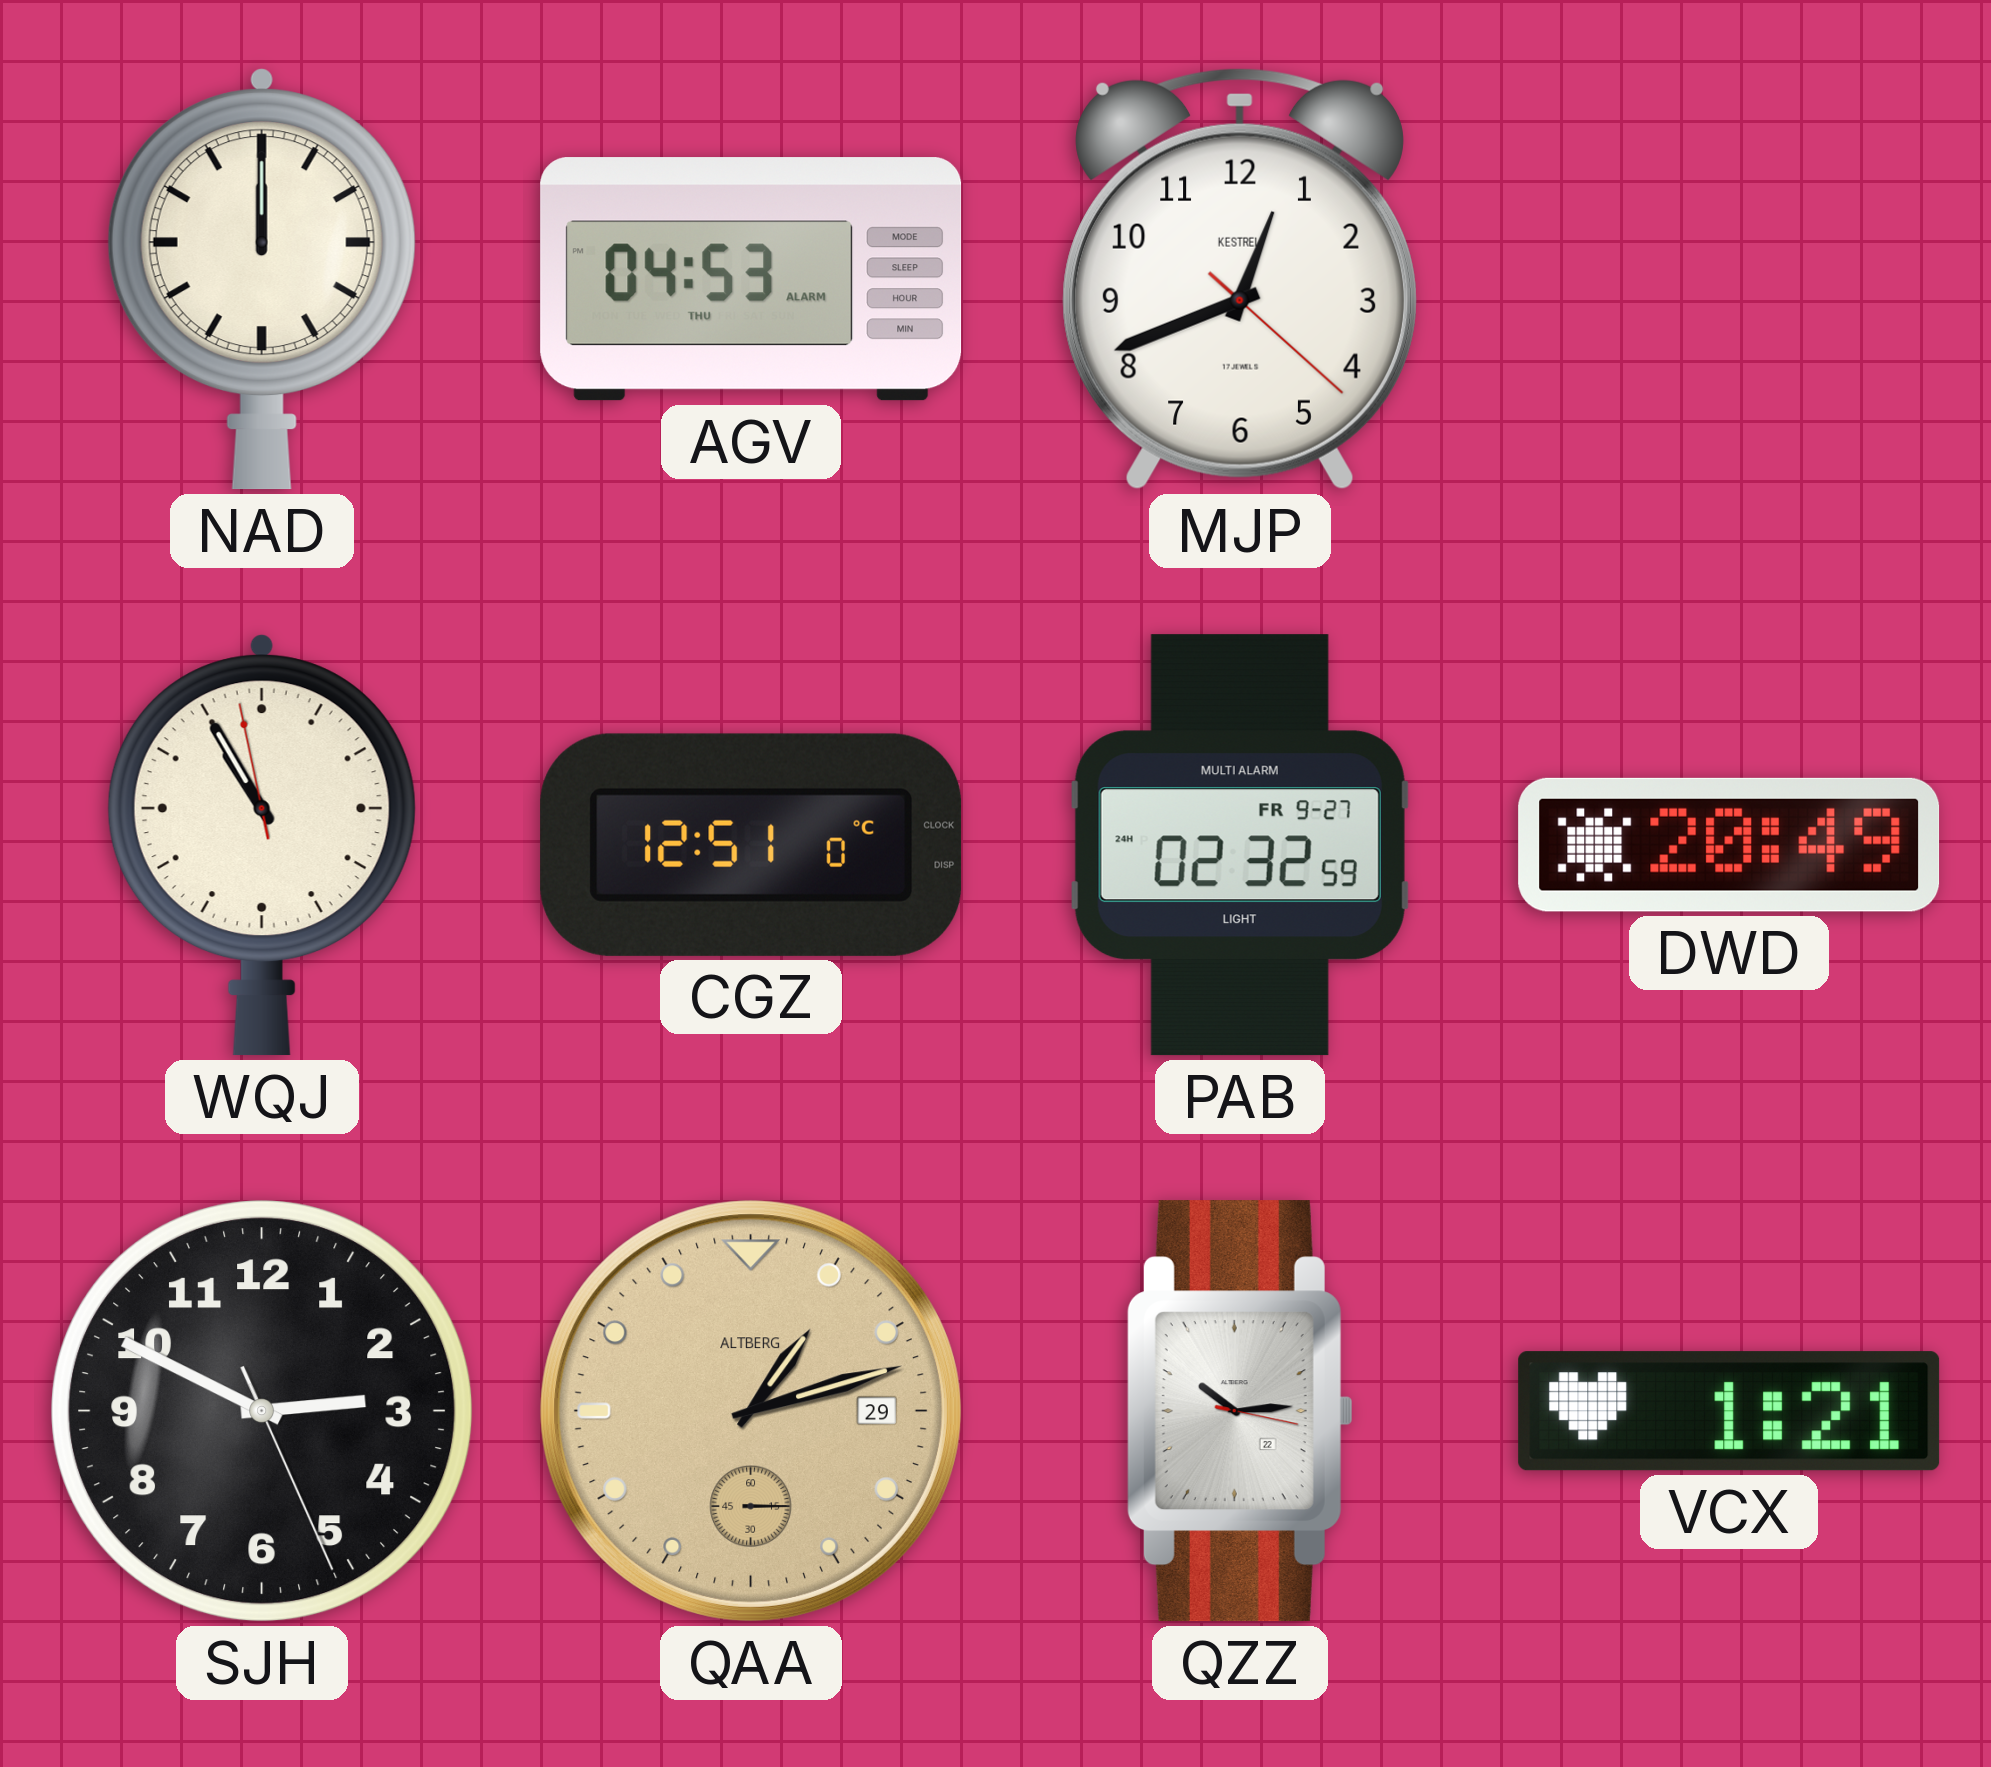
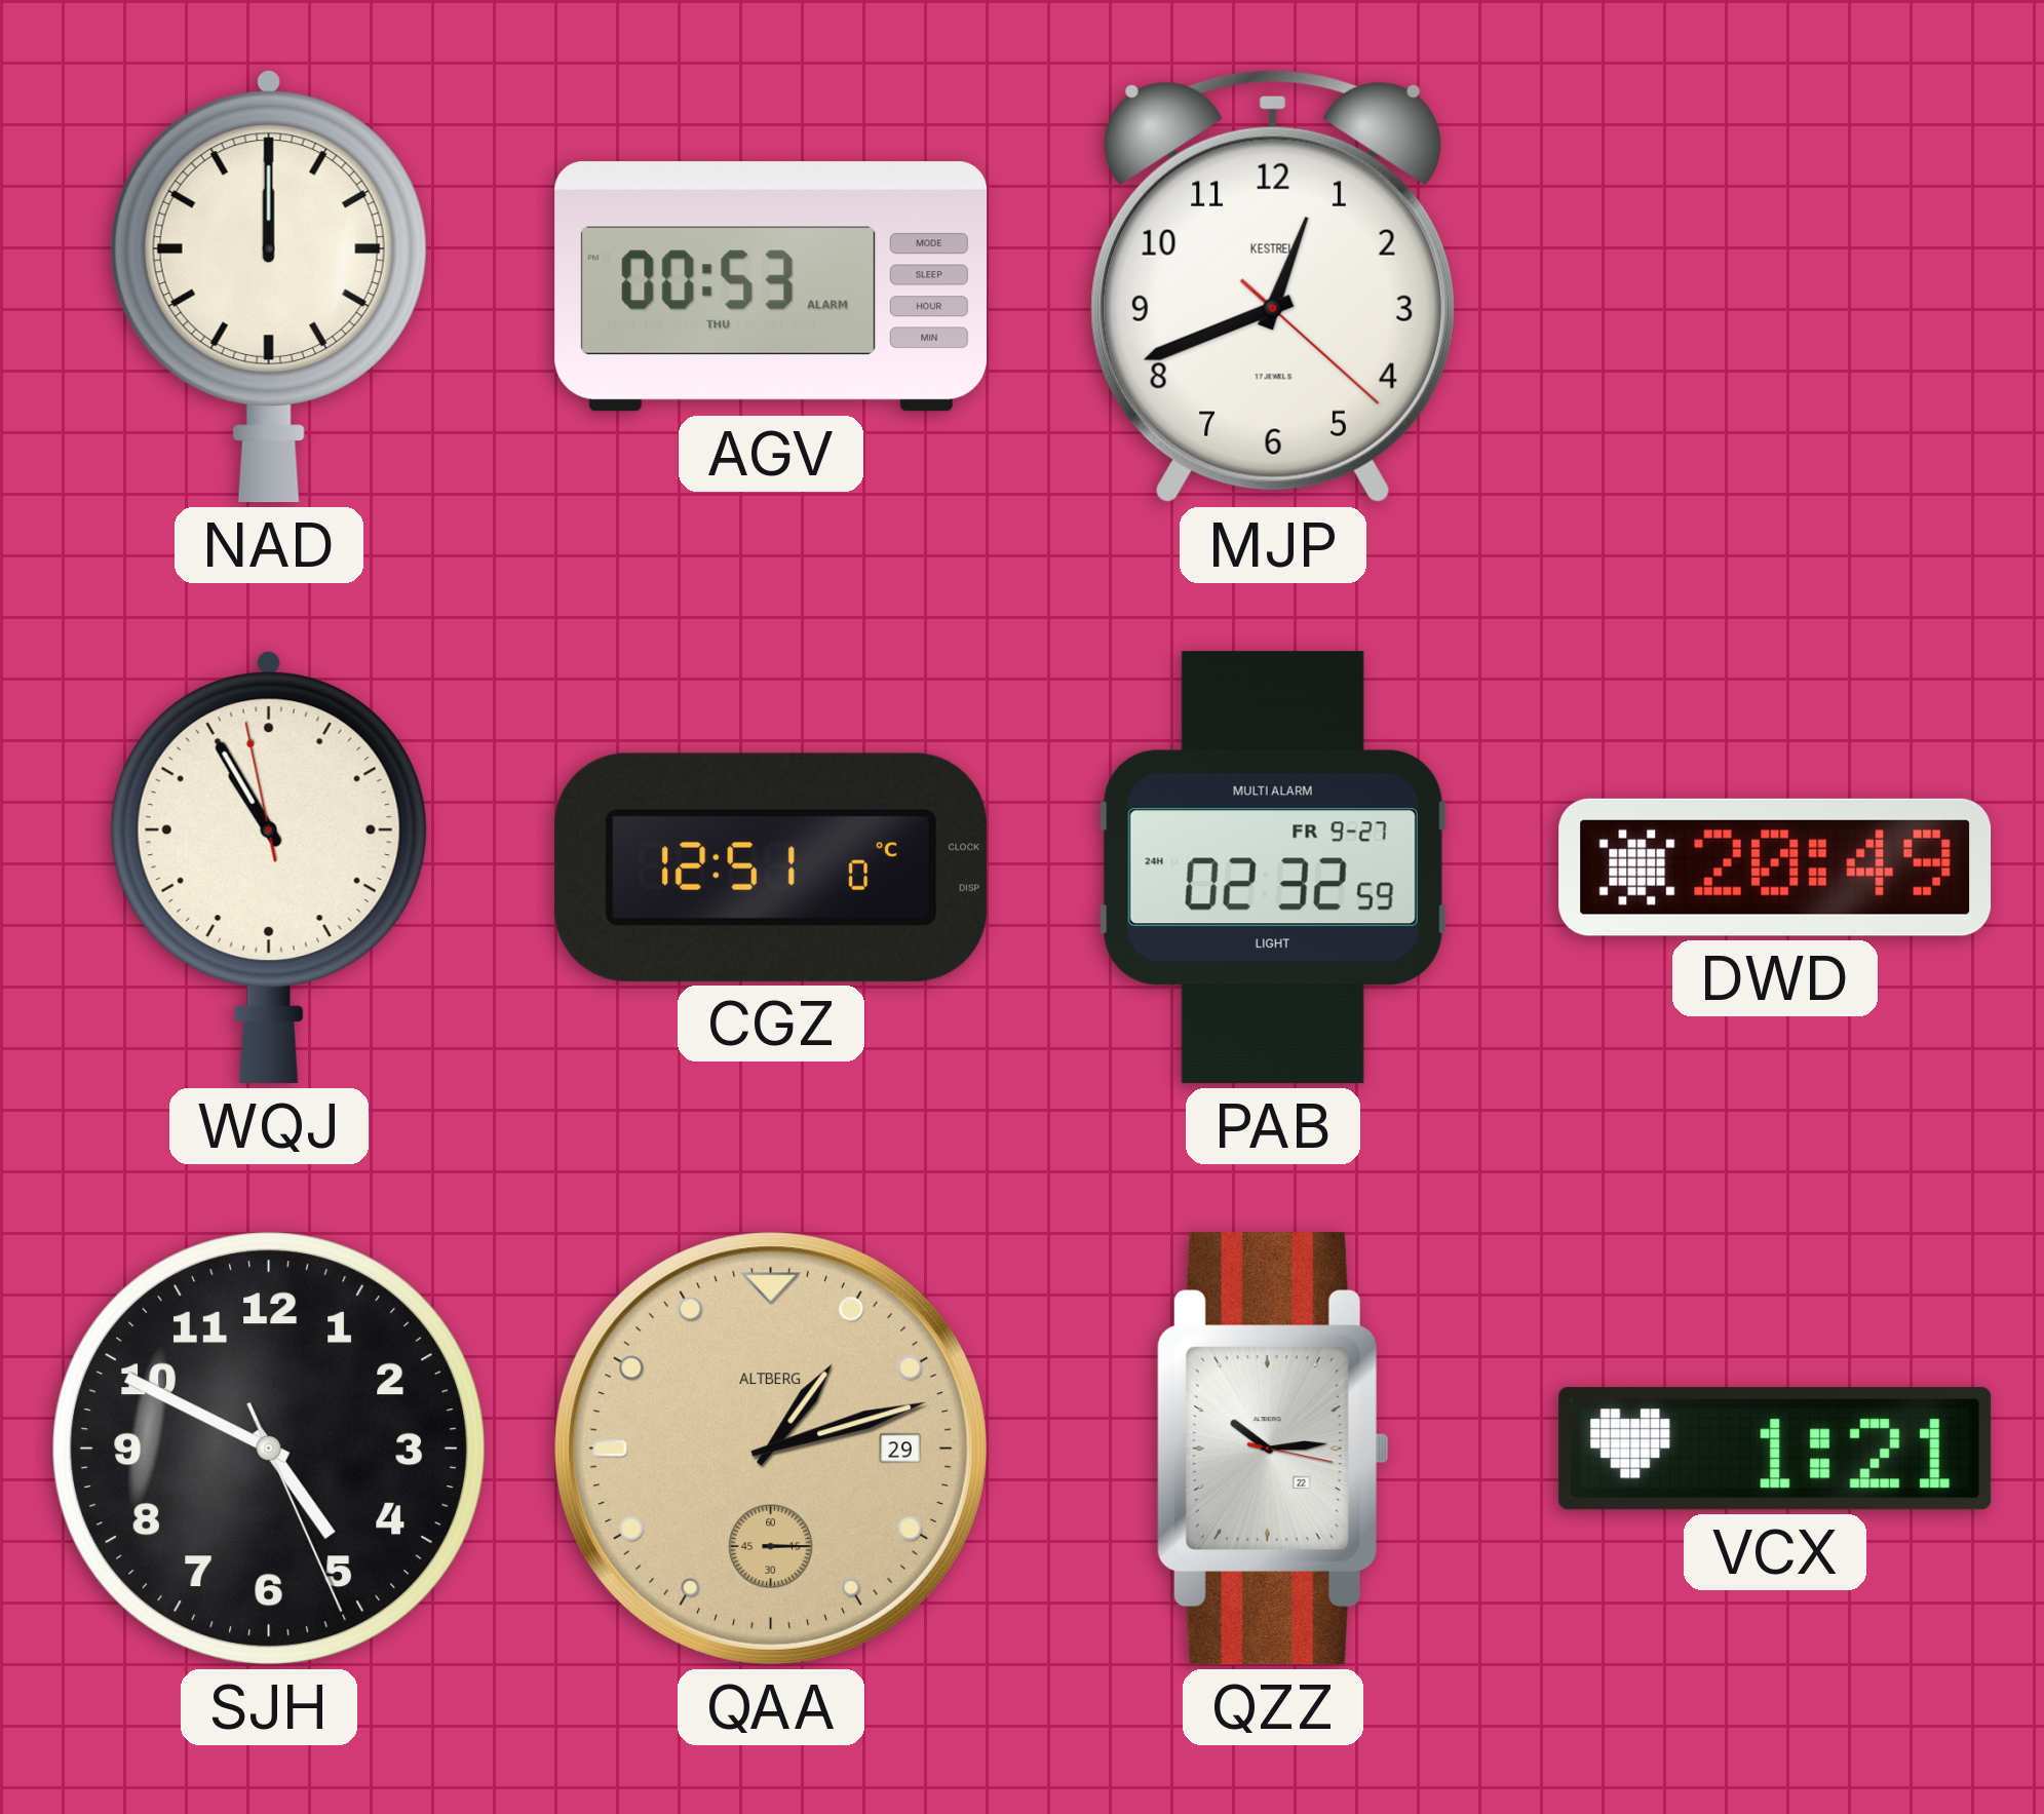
AGV: 04:53 -> 00:53
SJH: 2:49 -> 4:49
